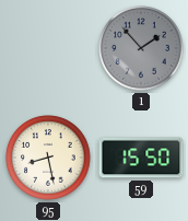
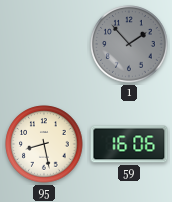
59: 15:50 -> 16:06
